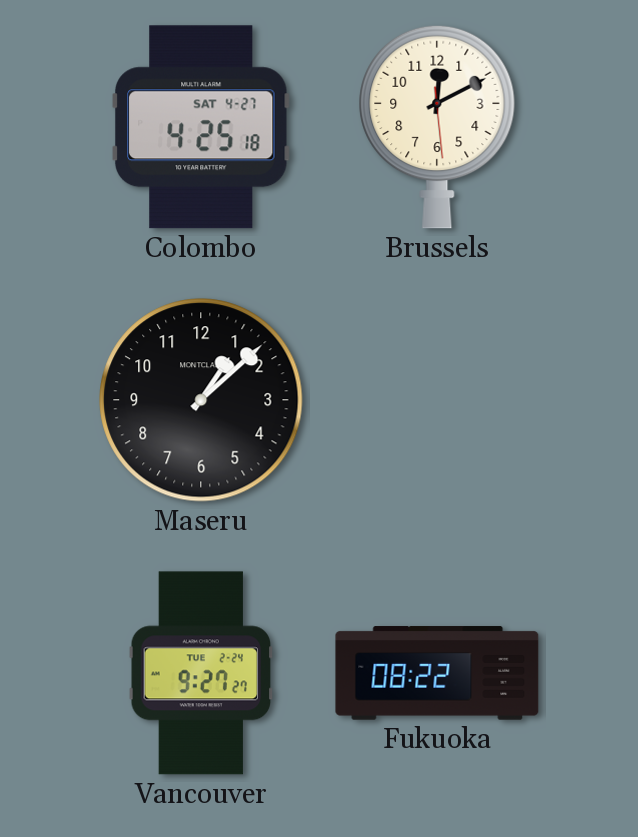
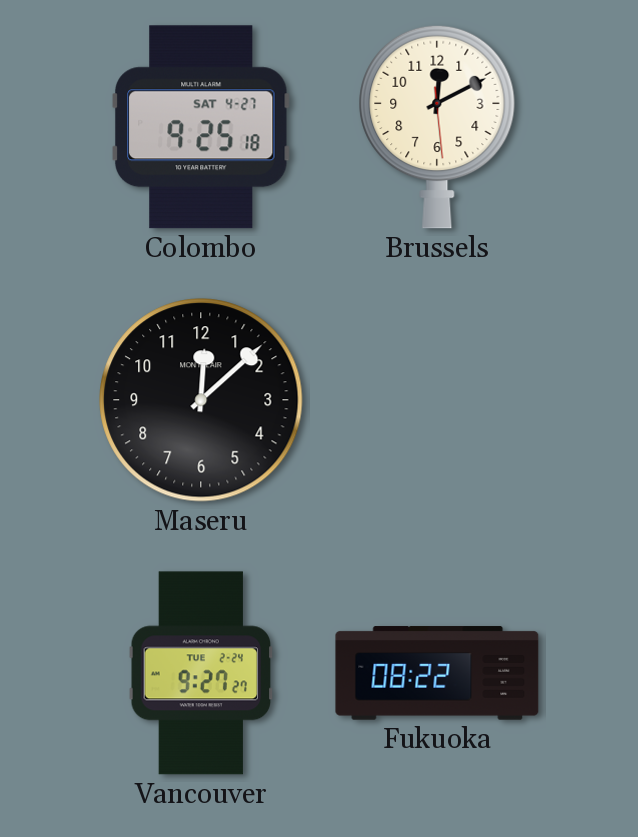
Colombo: 4:25 -> 9:25
Maseru: 1:08 -> 12:08
